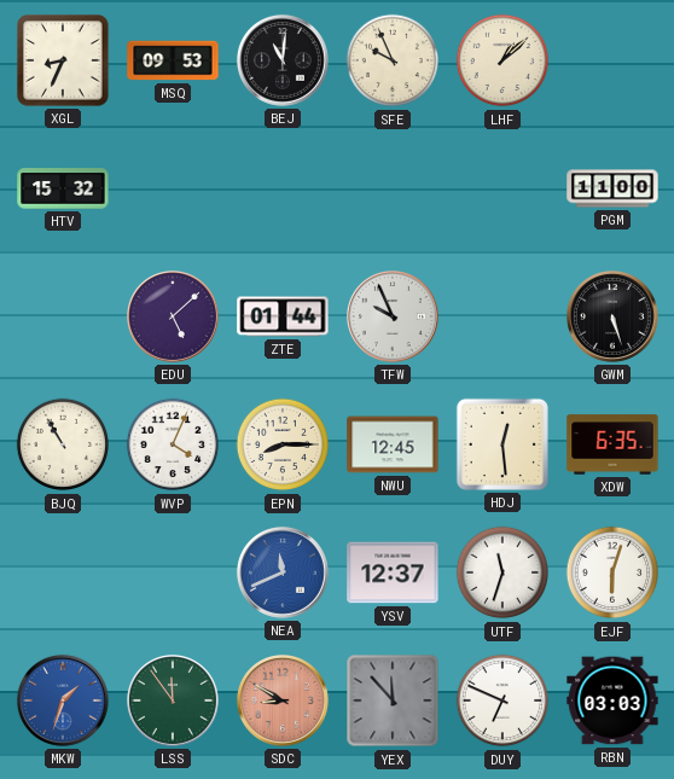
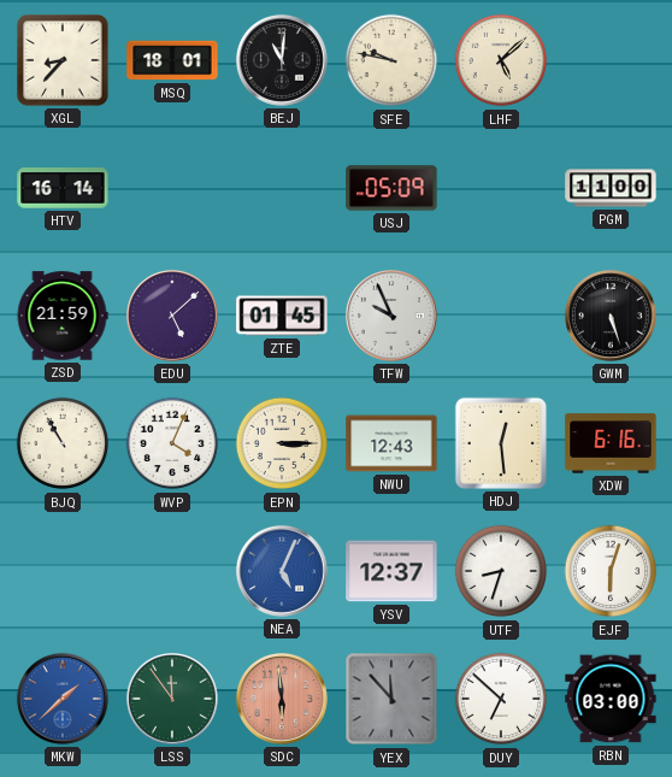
XGL: 8:34 -> 8:37
MSQ: 09:53 -> 18:01
SFE: 9:56 -> 9:47
LHF: 1:08 -> 5:08
HTV: 15:32 -> 16:14
USJ: none -> 05:09
ZSD: none -> 21:59
ZTE: 01:44 -> 01:45
EPN: 8:15 -> 3:15
NWU: 12:45 -> 12:43
XDW: 6:35 -> 6:16
NEA: 11:41 -> 5:04
UTF: 11:33 -> 8:33
MKW: 1:33 -> 1:38
SDC: 8:50 -> 5:59
DUY: 6:49 -> 6:52
RBN: 03:03 -> 03:00
